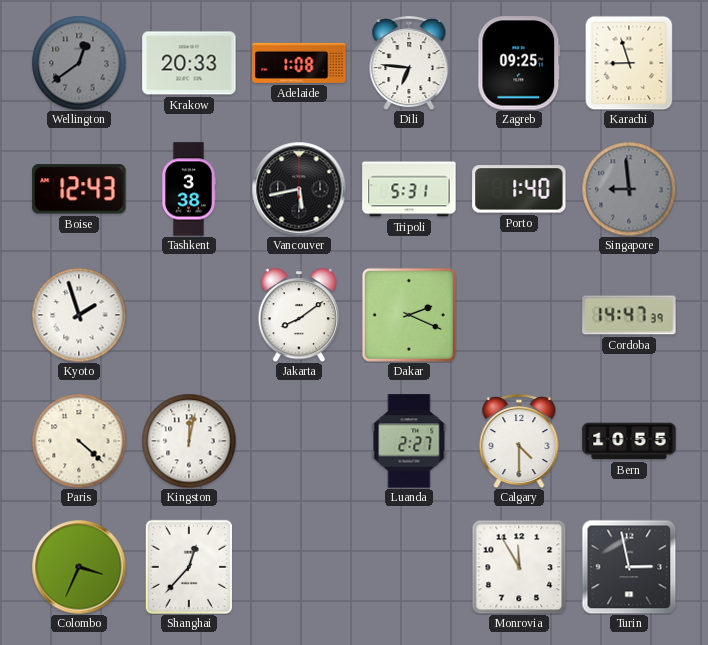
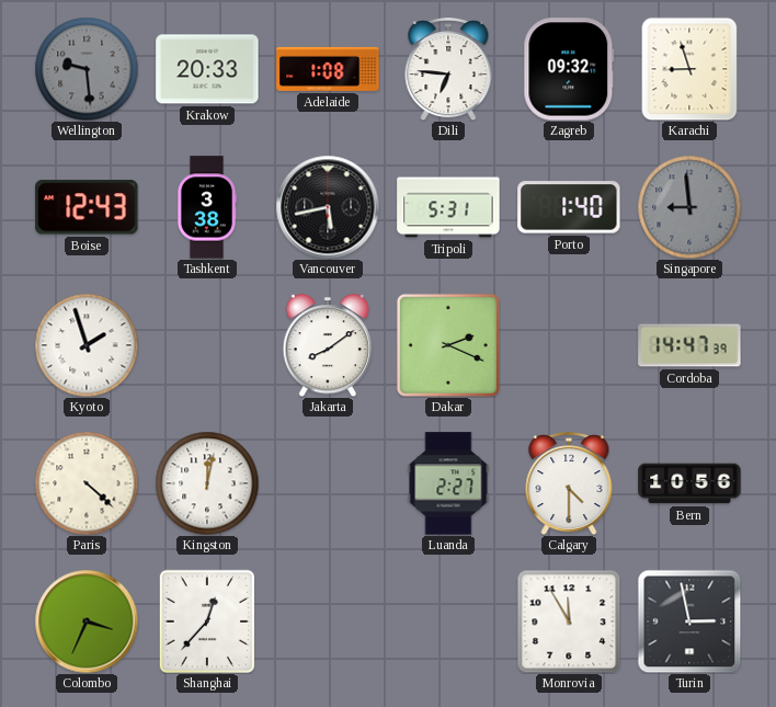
Wellington: 12:39 -> 9:29
Zagreb: 09:25 -> 09:32
Bern: 10:55 -> 10:56
